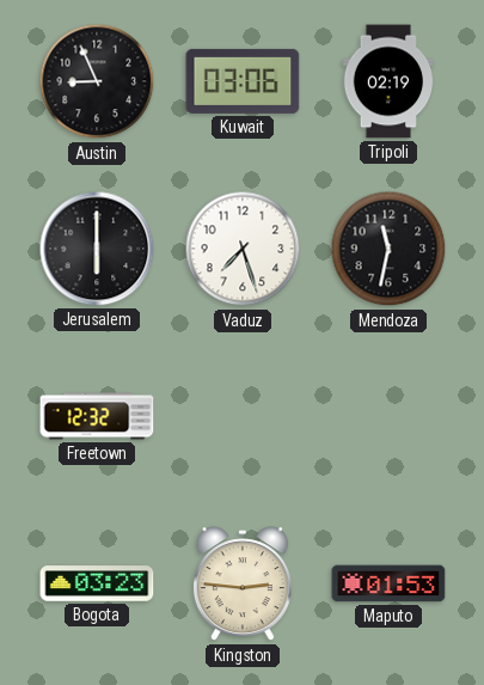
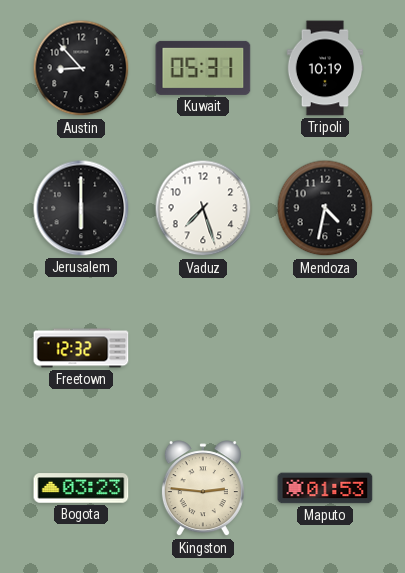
Austin: 8:56 -> 8:53
Kuwait: 03:06 -> 05:31
Tripoli: 02:19 -> 10:19
Mendoza: 11:32 -> 4:32
